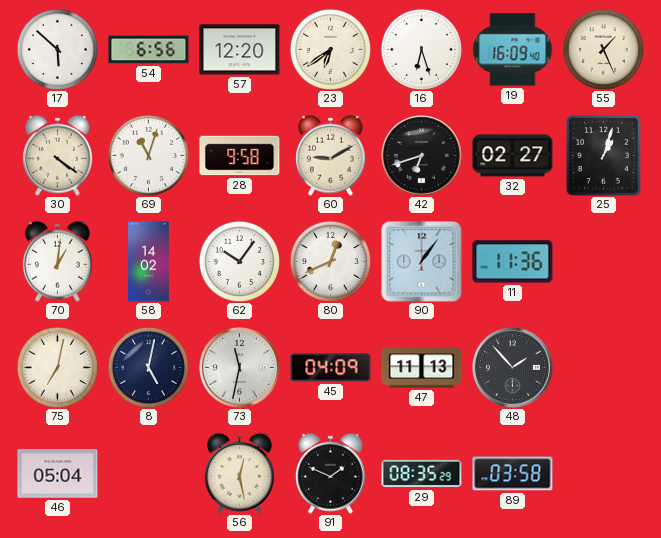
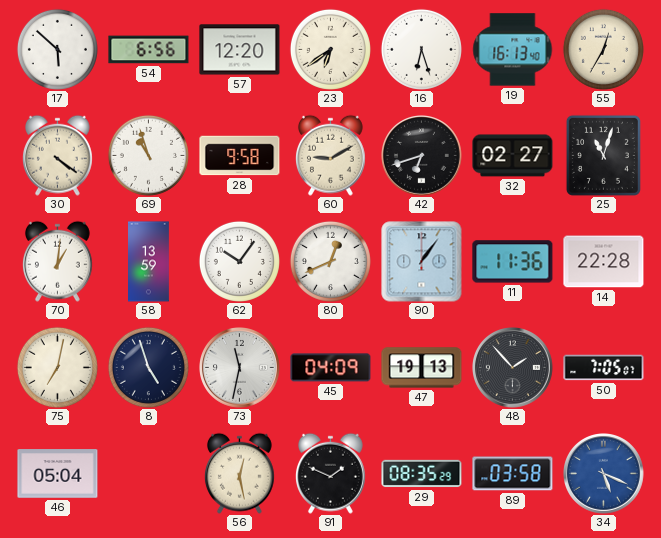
19: 16:09 -> 16:13
55: 1:26 -> 12:35
69: 11:03 -> 10:57
25: 1:03 -> 11:03
58: 14:02 -> 13:59
14: none -> 22:28
8: 5:02 -> 4:57
47: 11:13 -> 19:13
50: none -> 7:05
34: none -> 5:19
